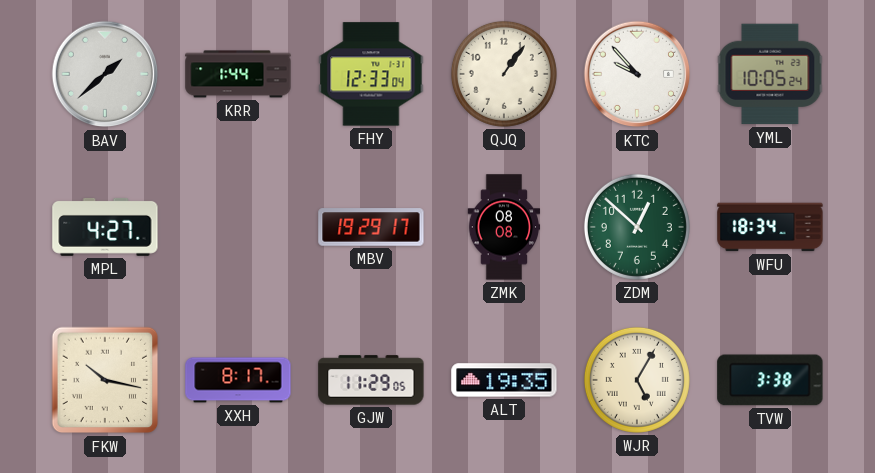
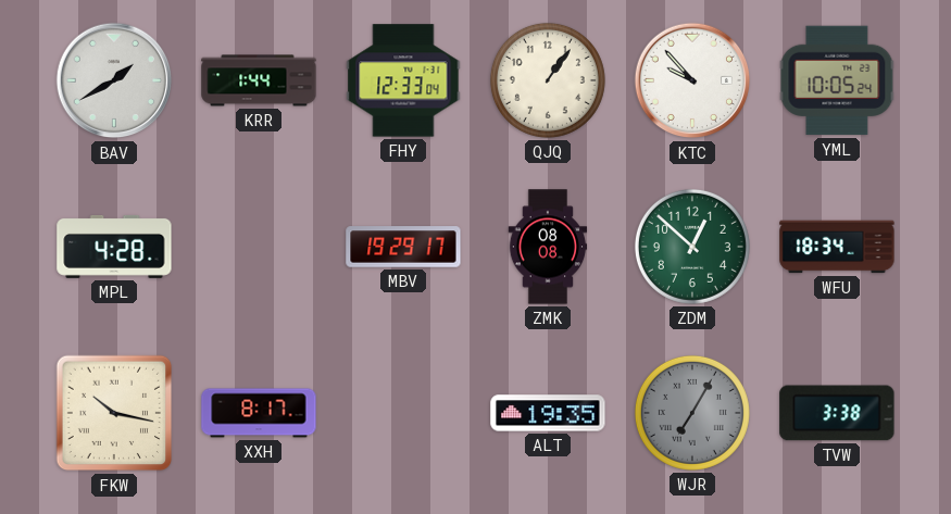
BAV: 1:38 -> 1:40
MPL: 4:27 -> 4:28
GJW: 11:29 -> none
WJR: 5:05 -> 7:05
WJR dial: cream -> grey
